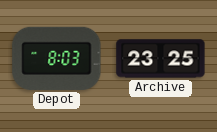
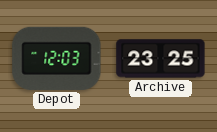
Depot: 8:03 -> 12:03
